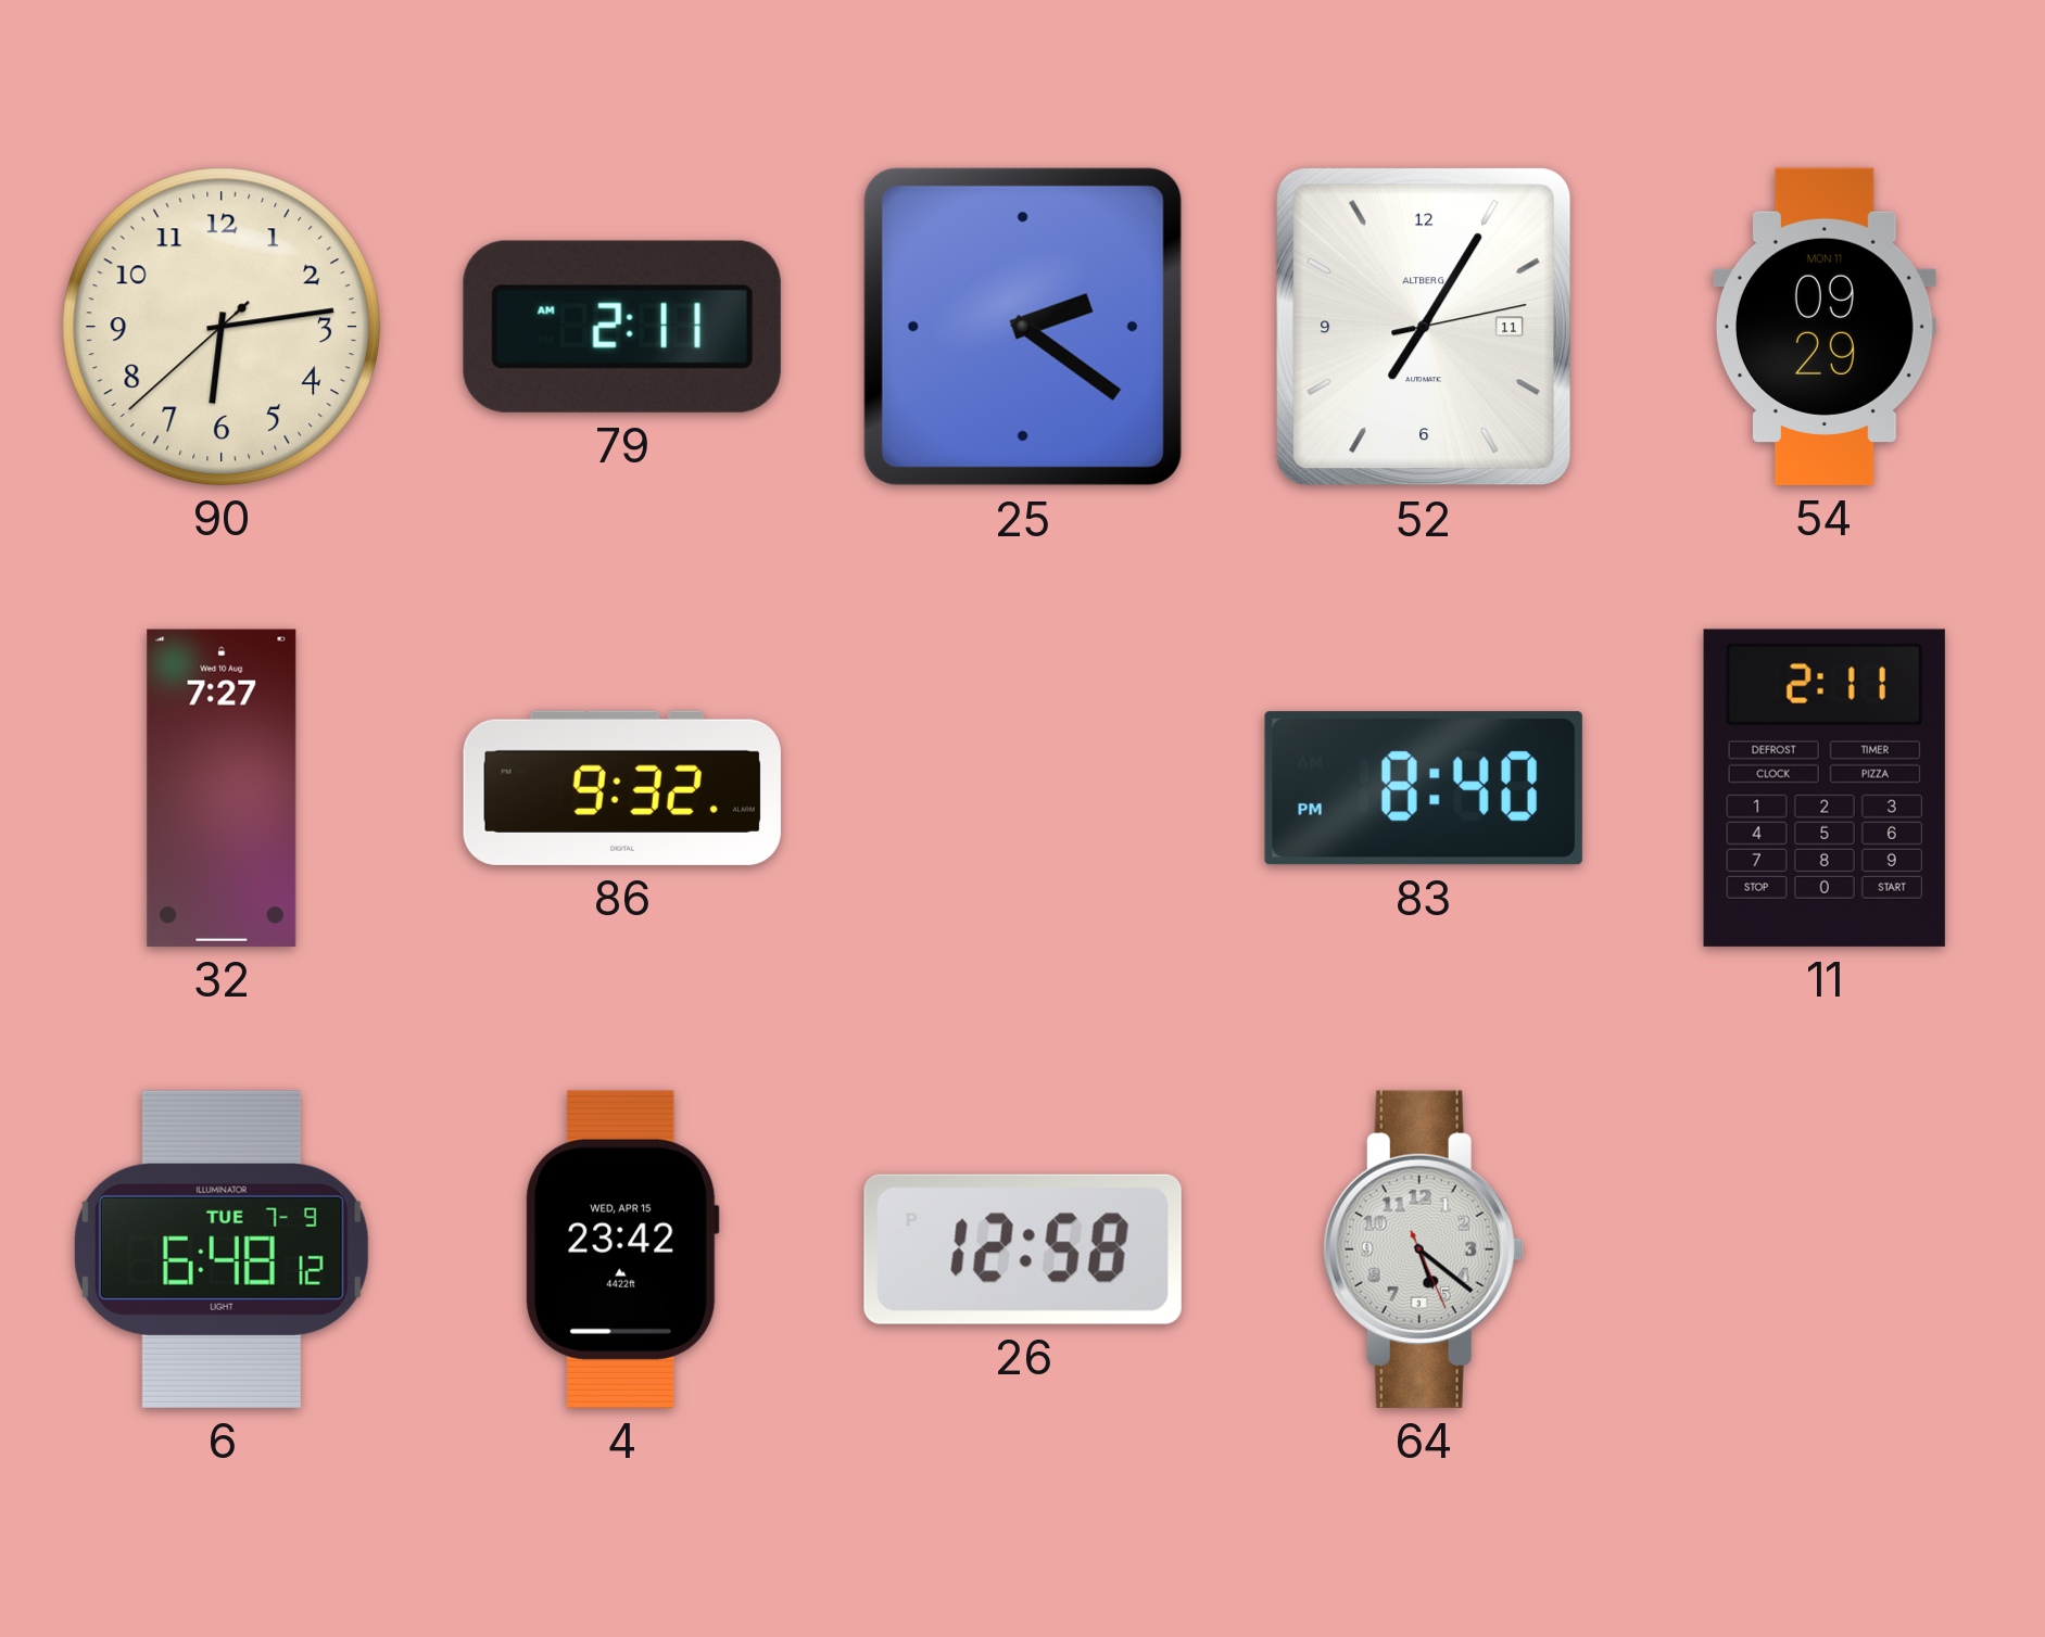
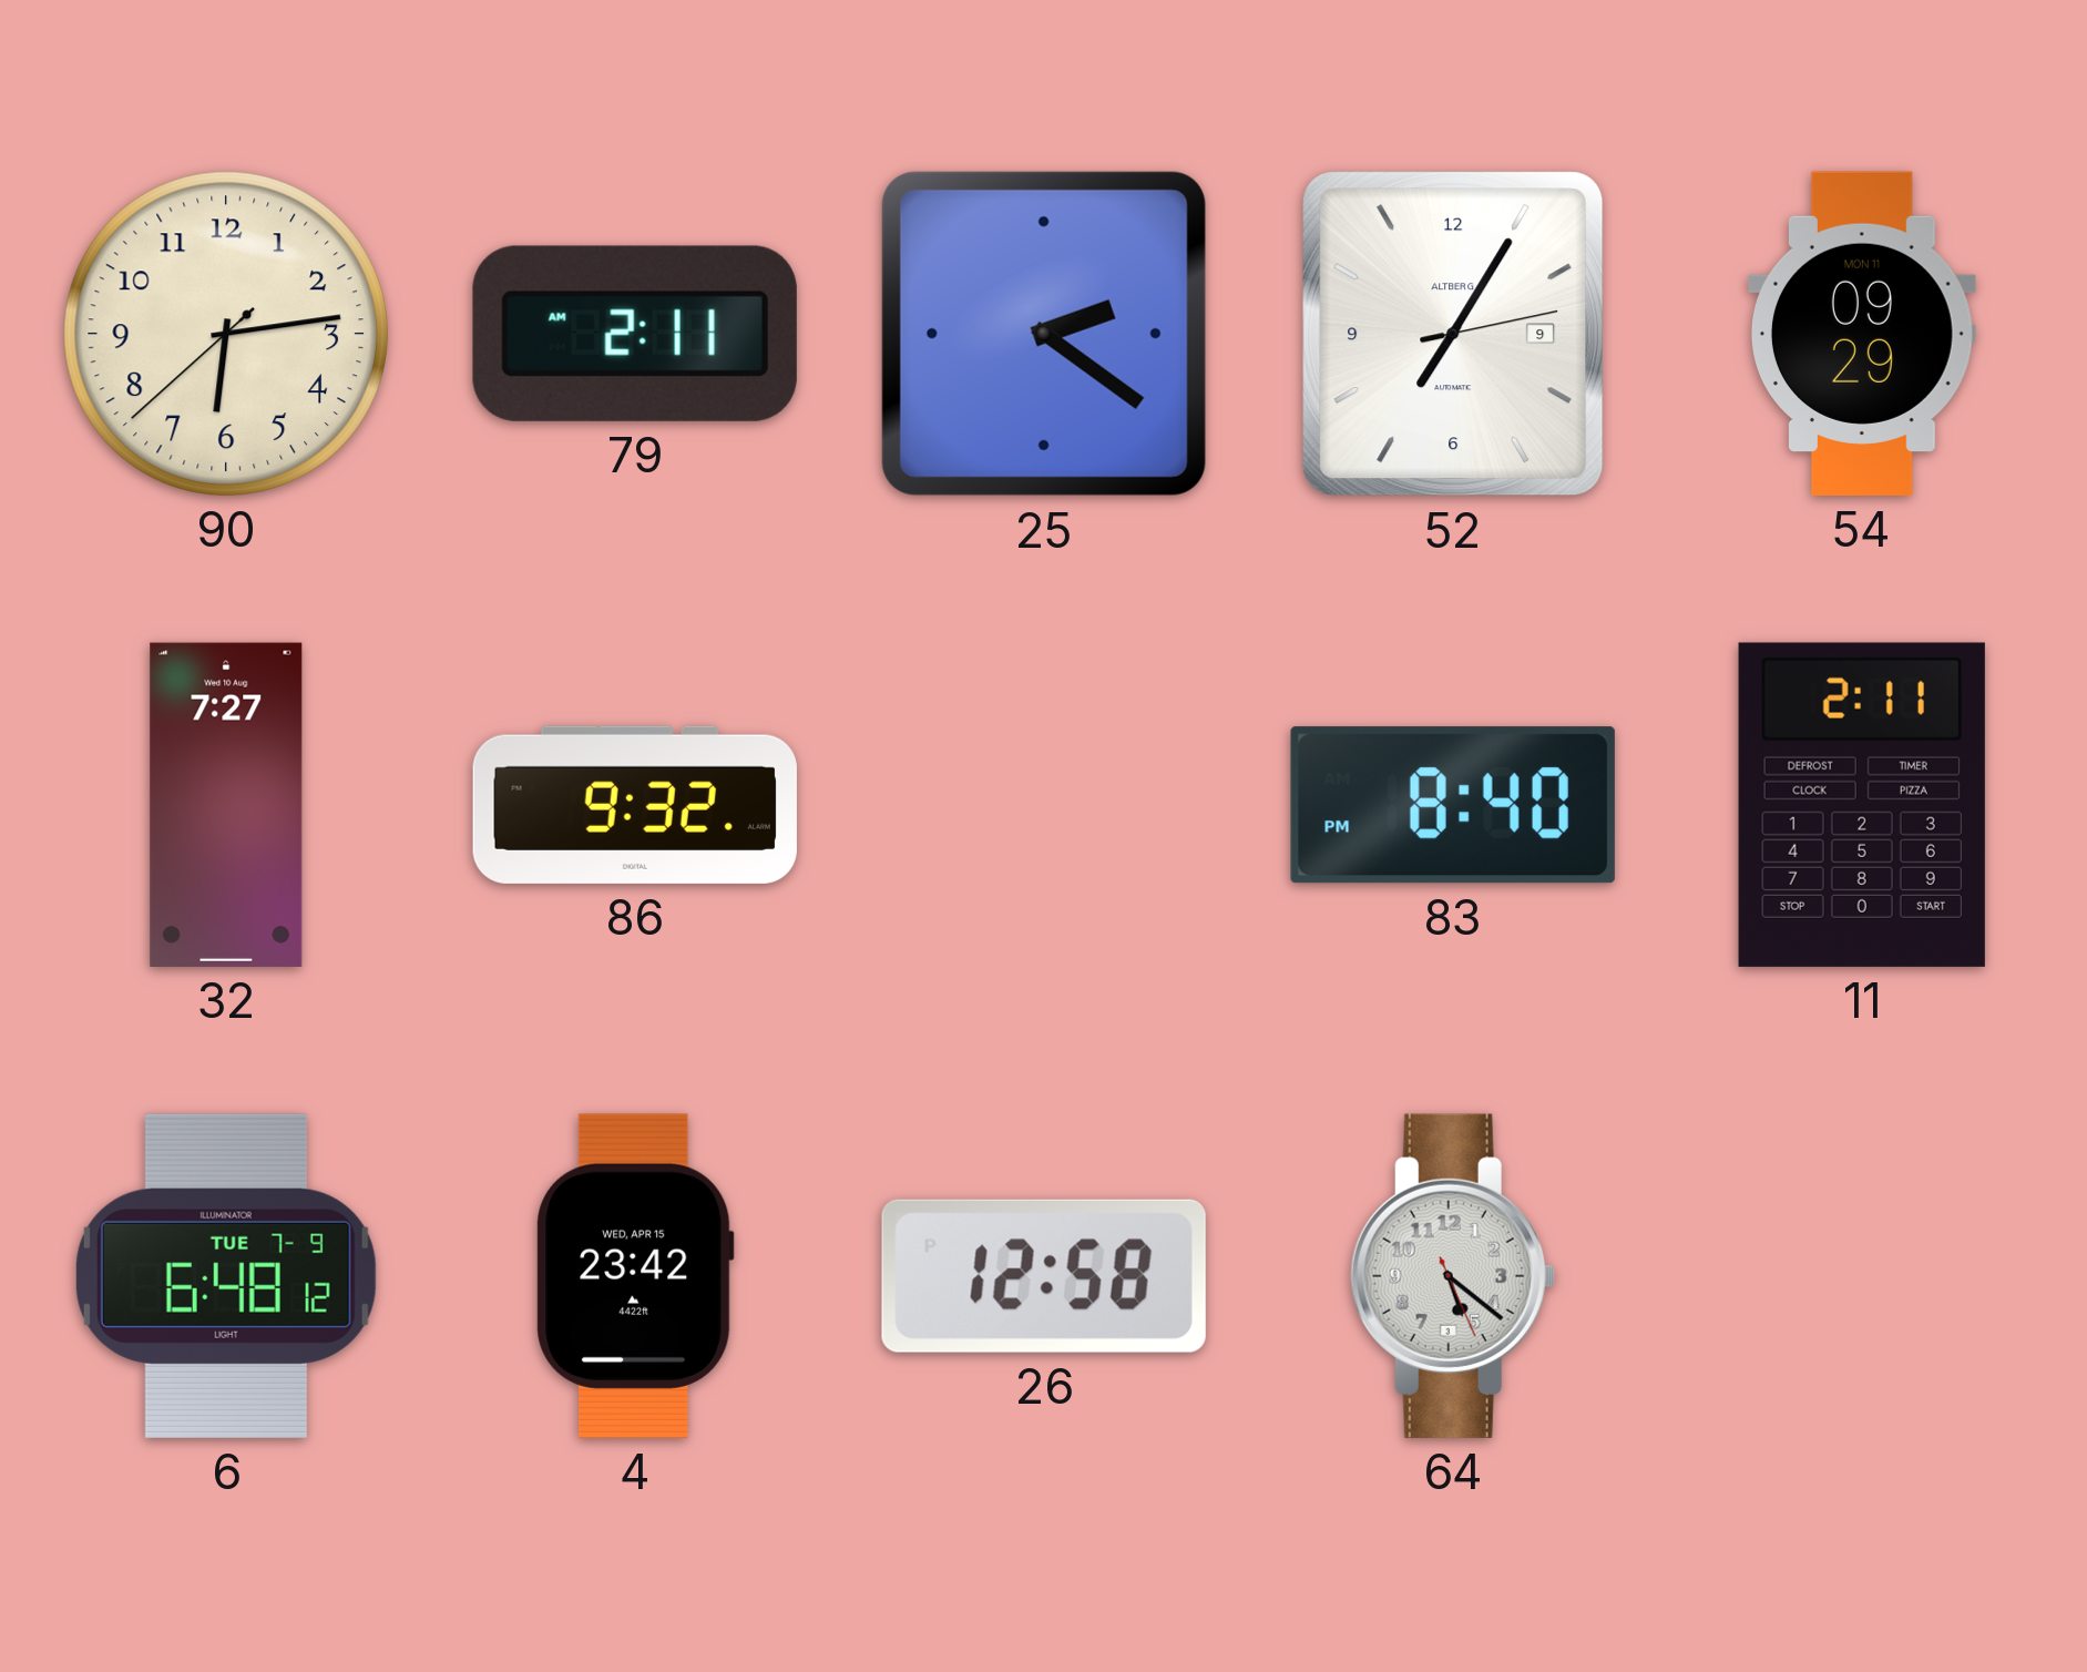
52 date: 11 -> 9
